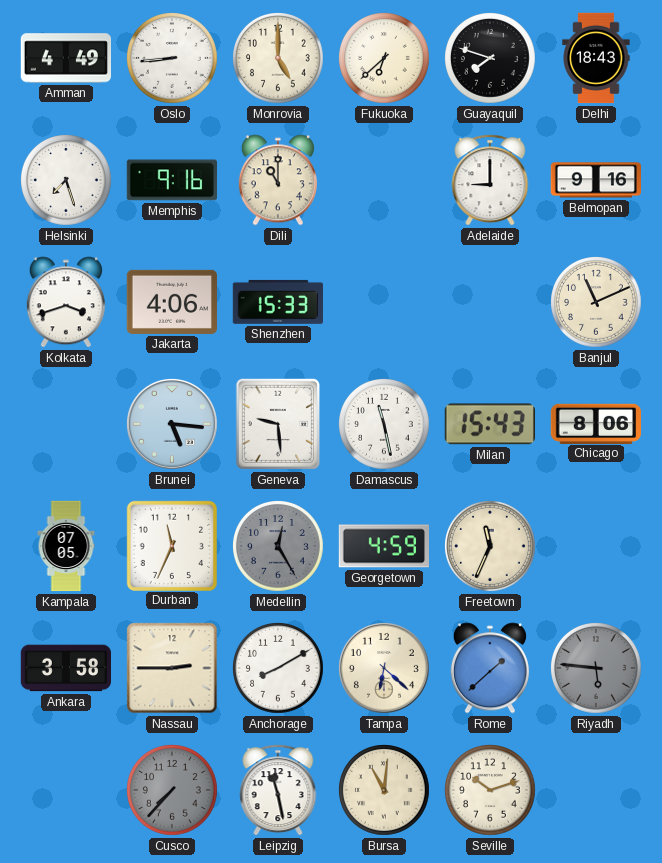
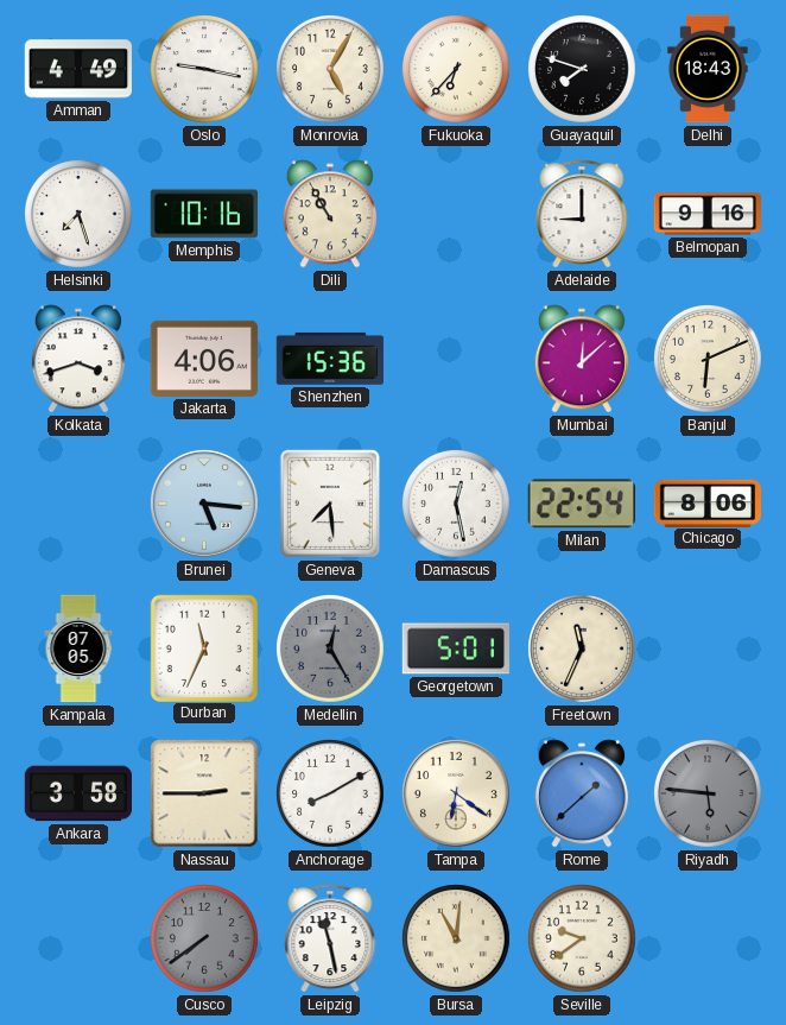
Oslo: 8:44 -> 9:17
Monrovia: 5:00 -> 5:05
Fukuoka: 6:38 -> 6:37
Memphis: 9:16 -> 10:16
Dili: 11:00 -> 10:55
Shenzhen: 15:33 -> 15:36
Mumbai: none -> 12:08
Banjul: 11:11 -> 6:11
Geneva: 9:29 -> 7:29
Damascus: 11:28 -> 12:28
Milan: 15:43 -> 22:54
Georgetown: 4:59 -> 5:01
Tampa: 6:22 -> 6:21
Cusco: 7:37 -> 7:39
Seville: 10:12 -> 9:39
